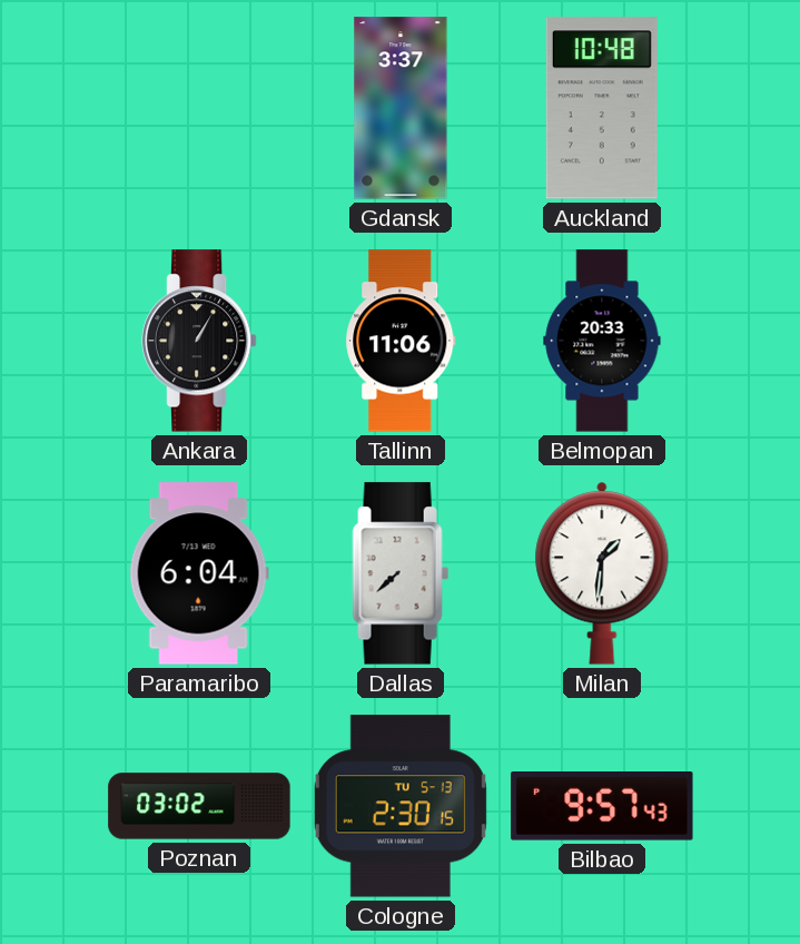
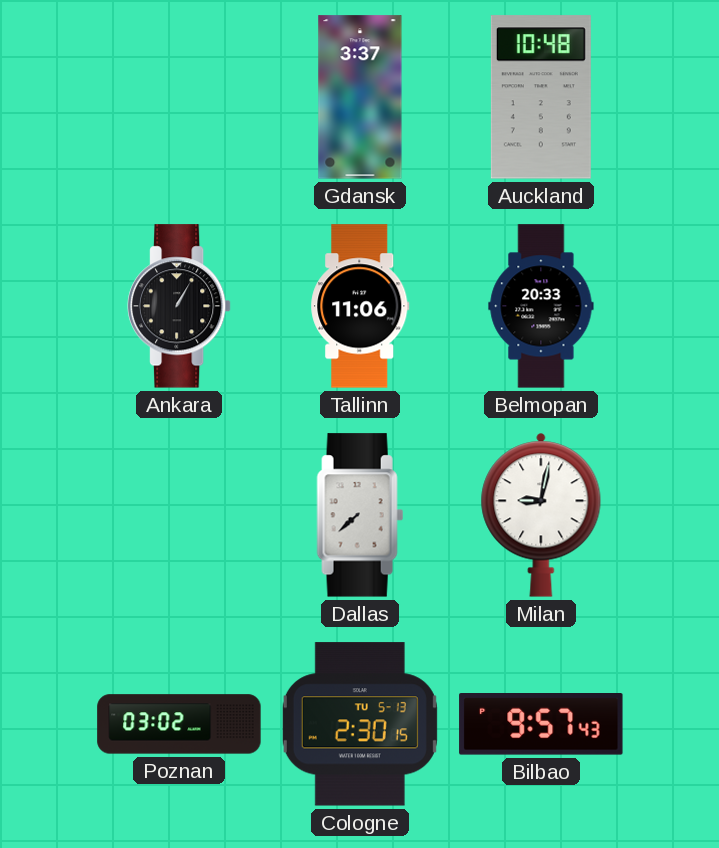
Paramaribo: 6:04 -> none
Milan: 1:31 -> 9:02
